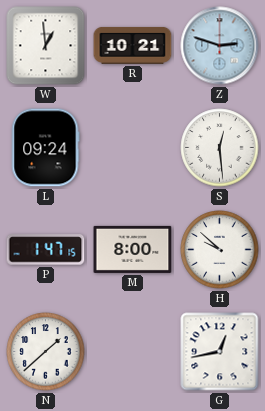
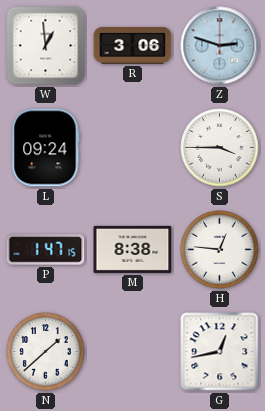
R: 10:21 -> 3:06
S: 12:29 -> 3:45
M: 8:00 -> 8:38
H: 9:52 -> 12:46
